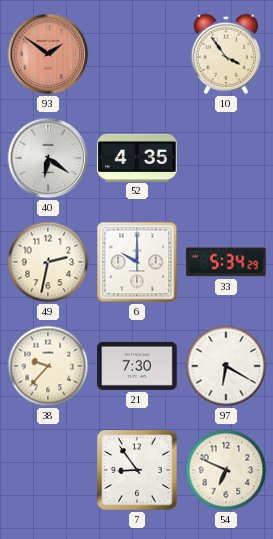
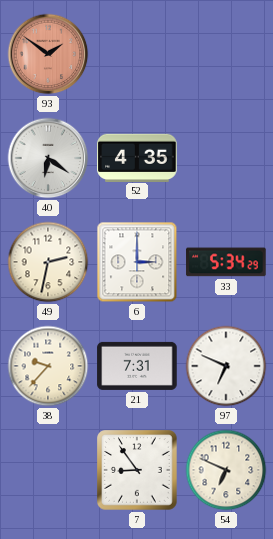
10: 3:54 -> none
6: 10:00 -> 3:00
21: 7:30 -> 7:31
97: 6:20 -> 6:49
